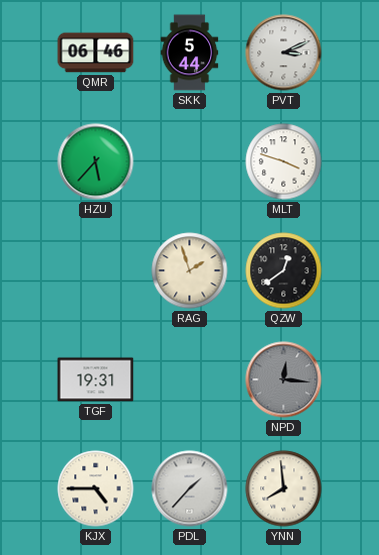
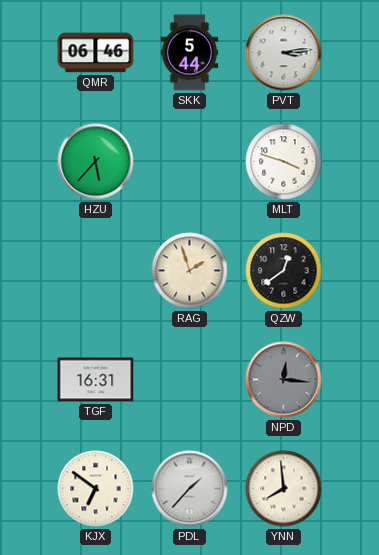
PVT: 3:11 -> 3:14
TGF: 19:31 -> 16:31
KJX: 4:45 -> 6:51
